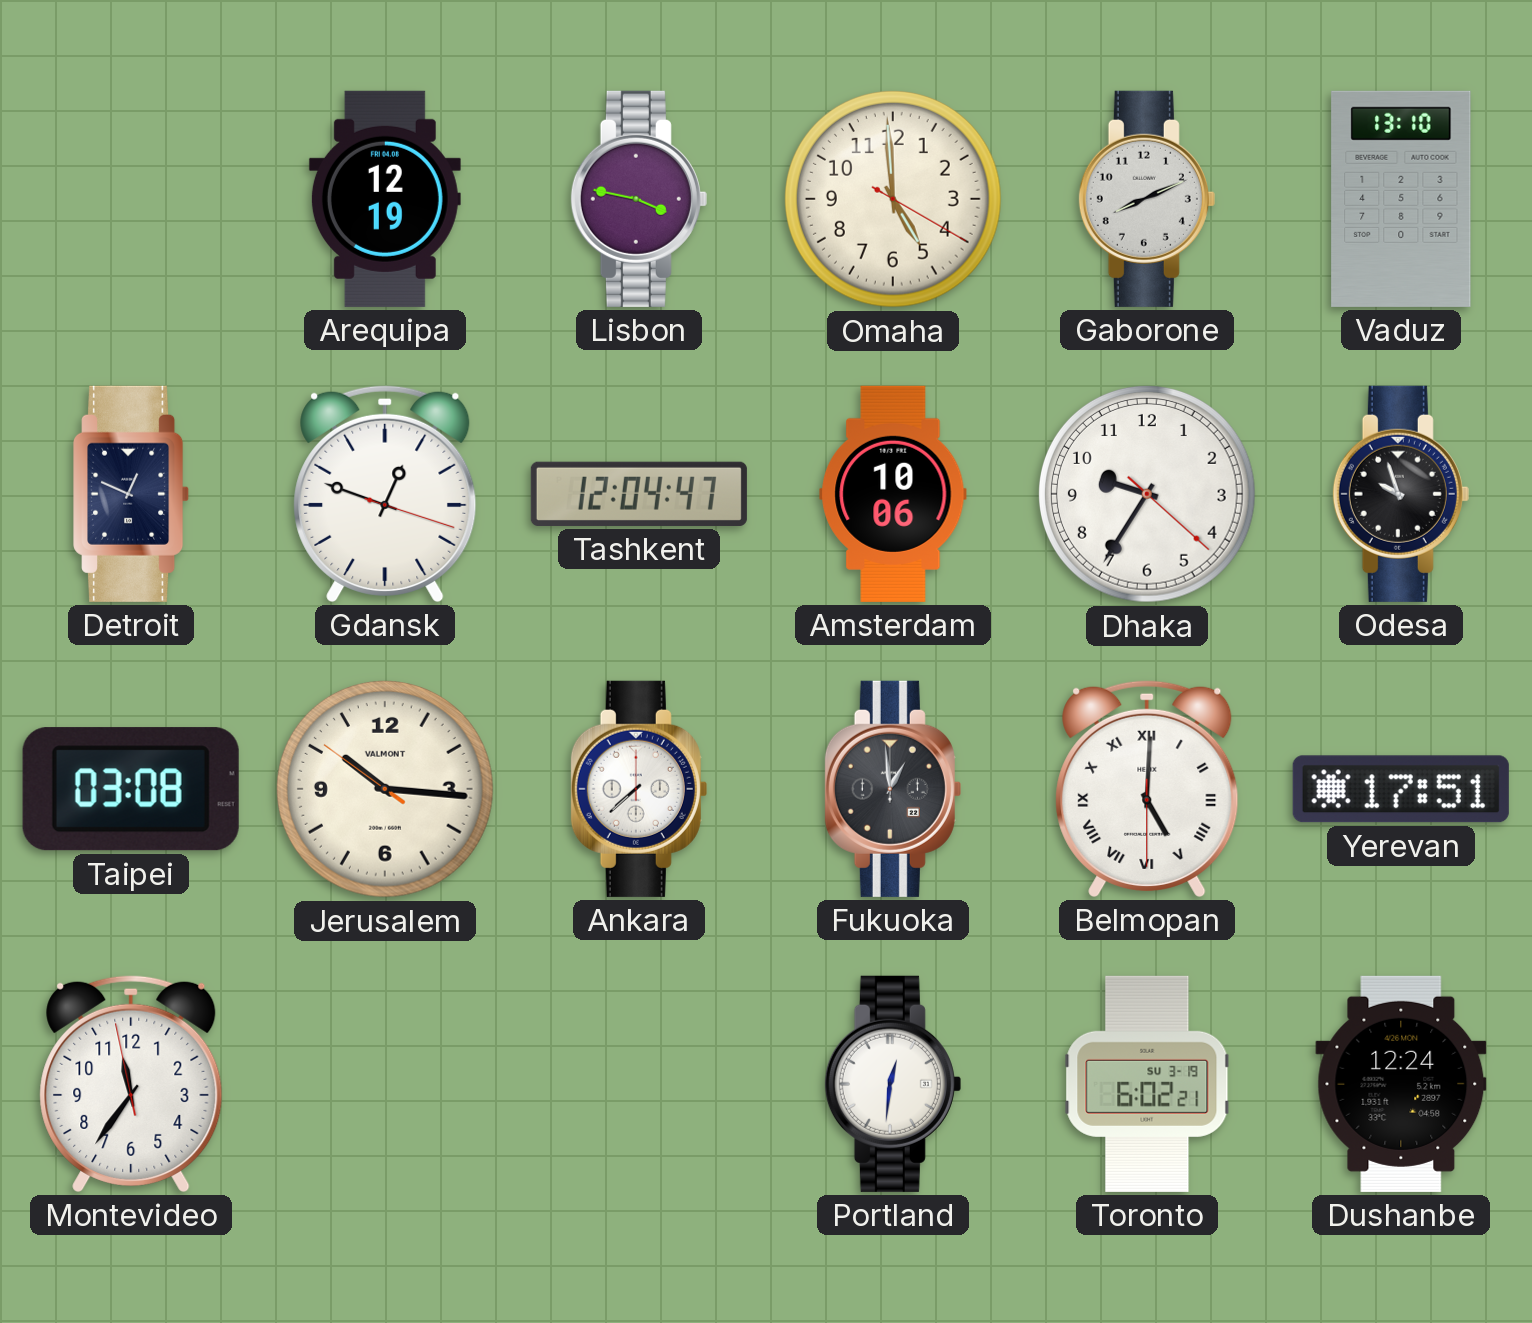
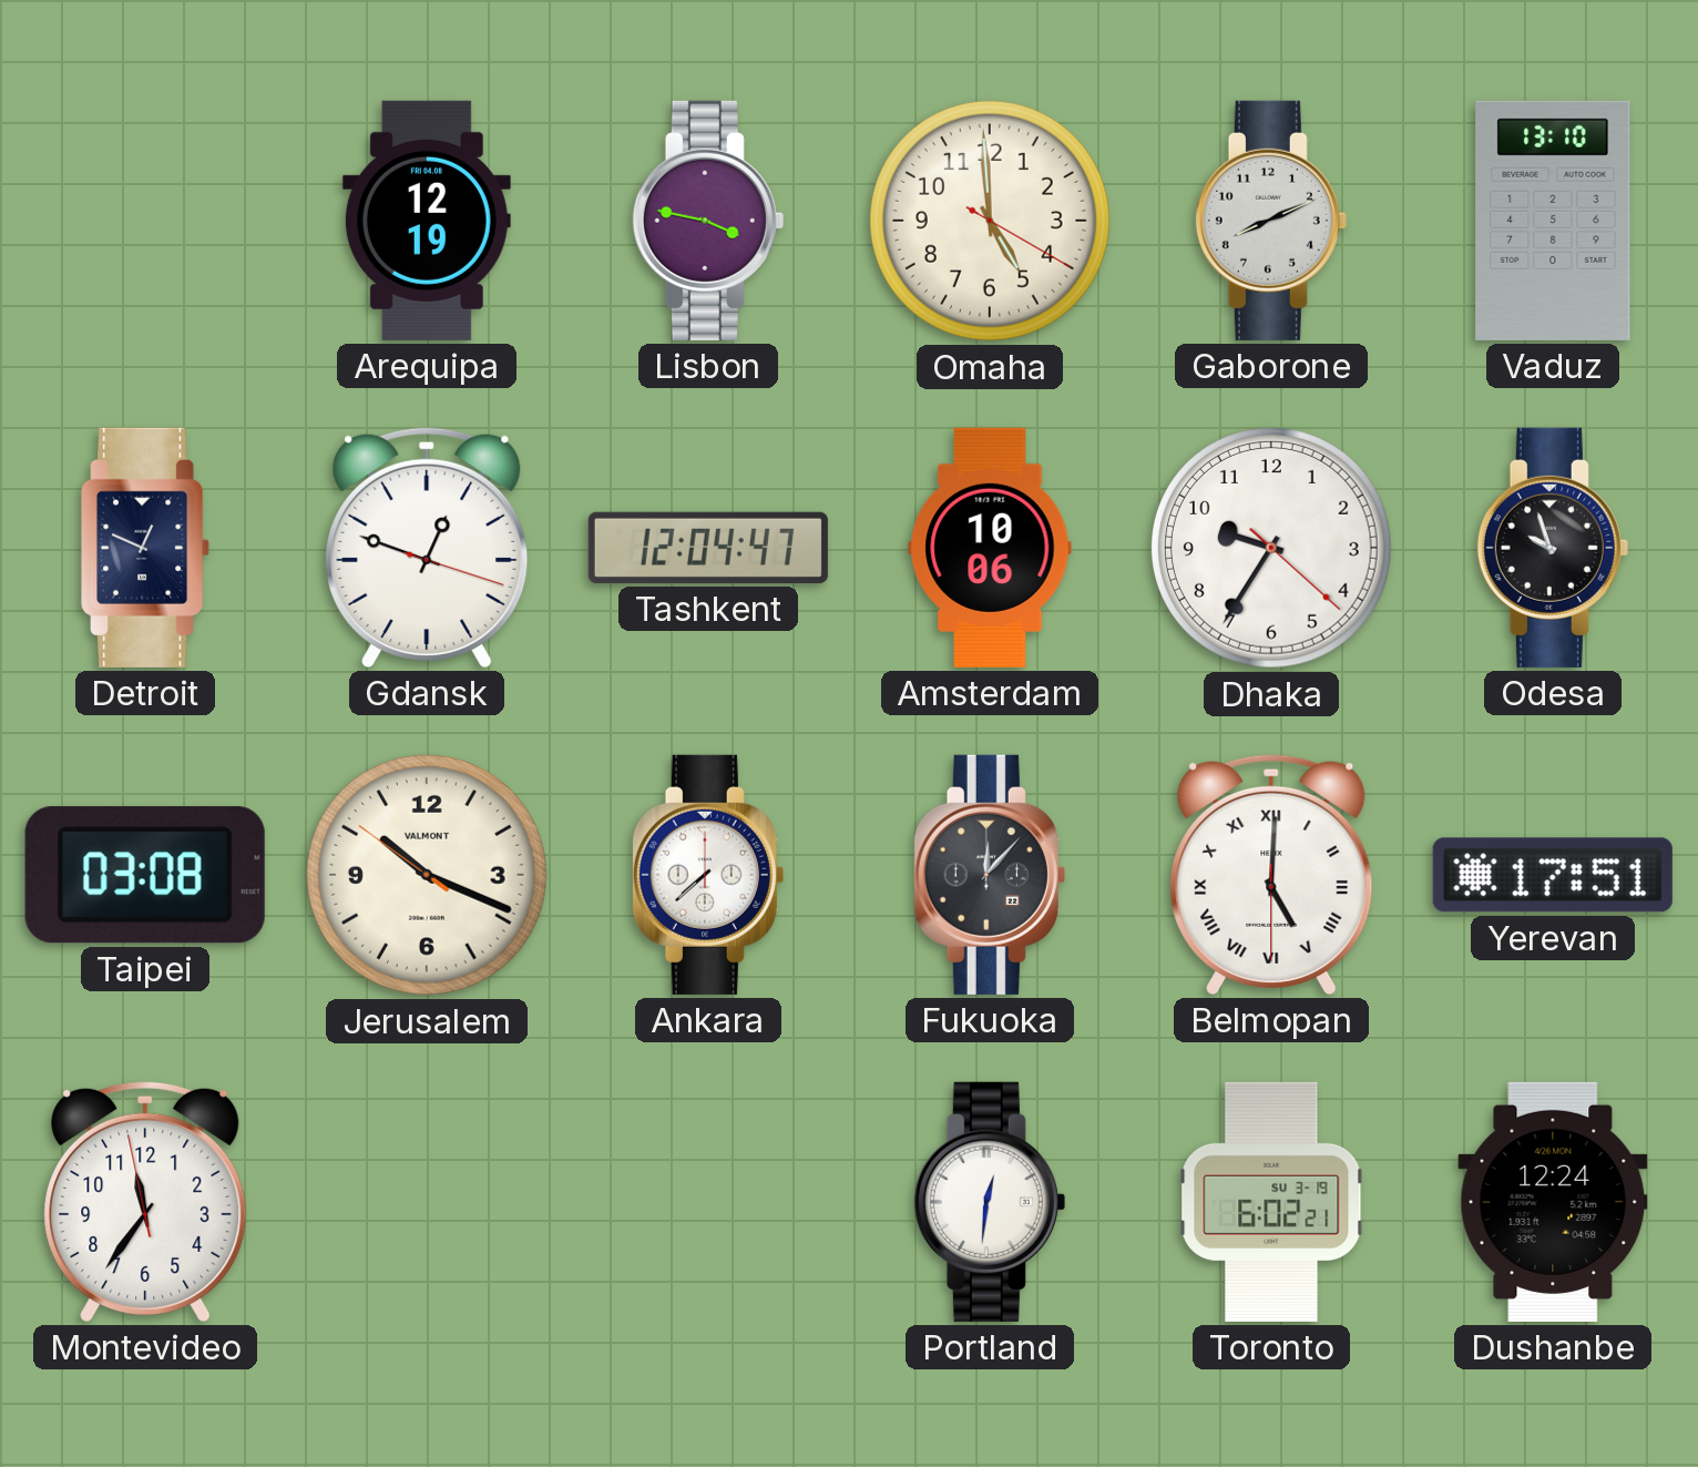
Jerusalem: 10:15 -> 10:18
Fukuoka: 12:59 -> 12:07
